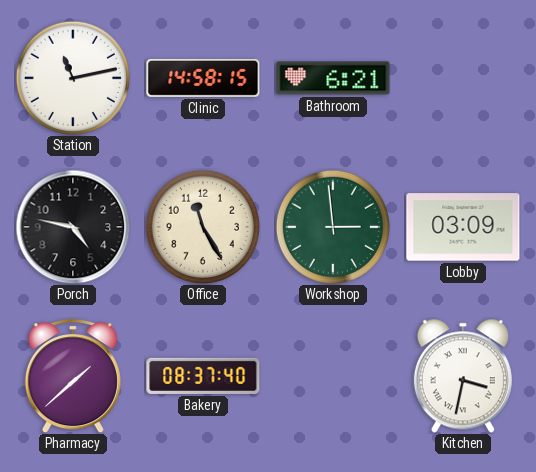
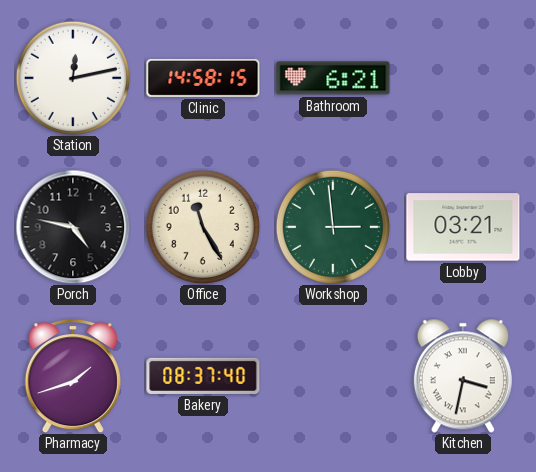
Station: 11:13 -> 12:13
Lobby: 03:09 -> 03:21
Pharmacy: 1:38 -> 1:42
